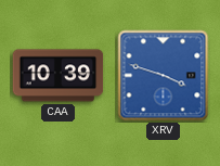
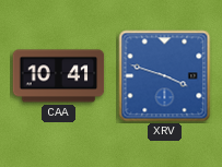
CAA: 10:39 -> 10:41
